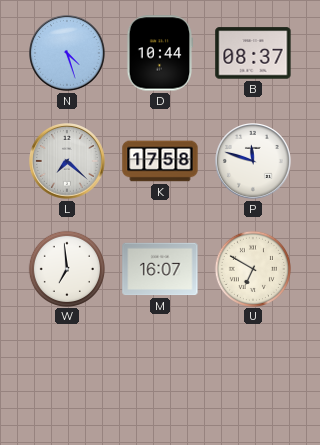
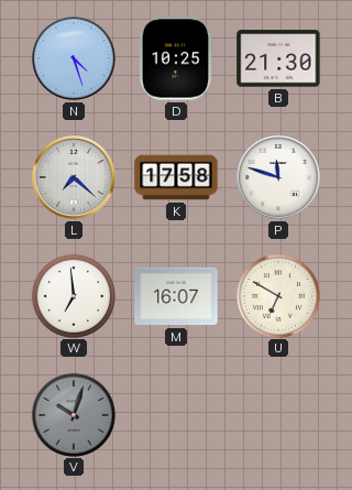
D: 10:44 -> 10:25
B: 08:37 -> 21:30
V: none -> 10:03
